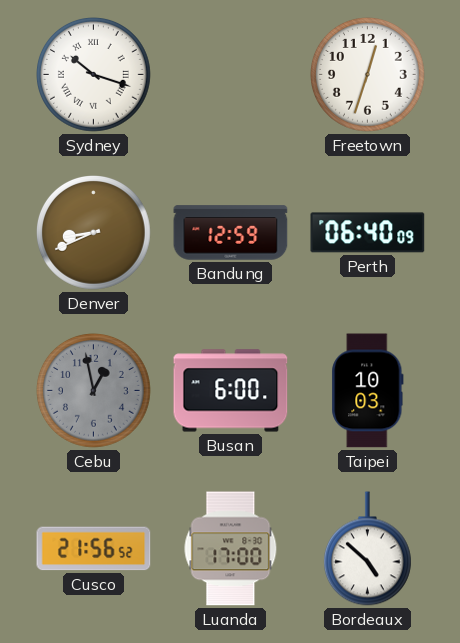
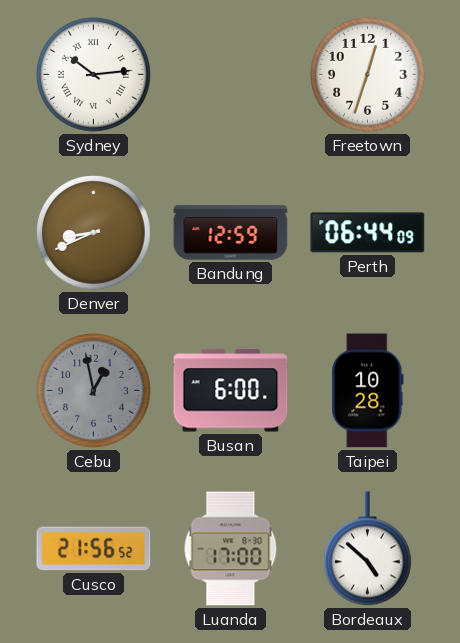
Sydney: 10:18 -> 10:14
Perth: 06:40 -> 06:44
Taipei: 10:03 -> 10:28
